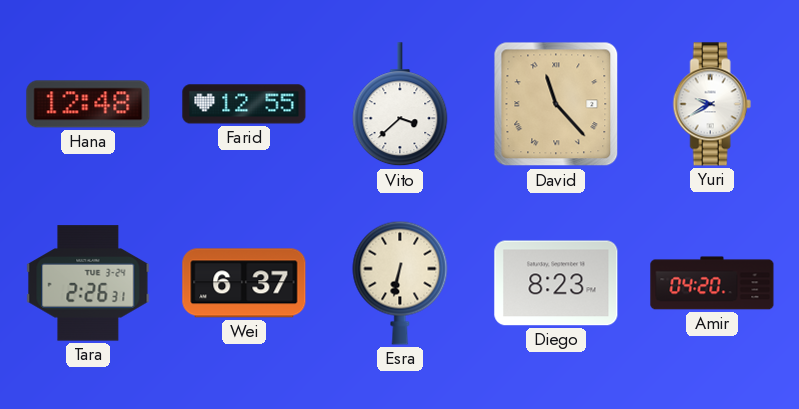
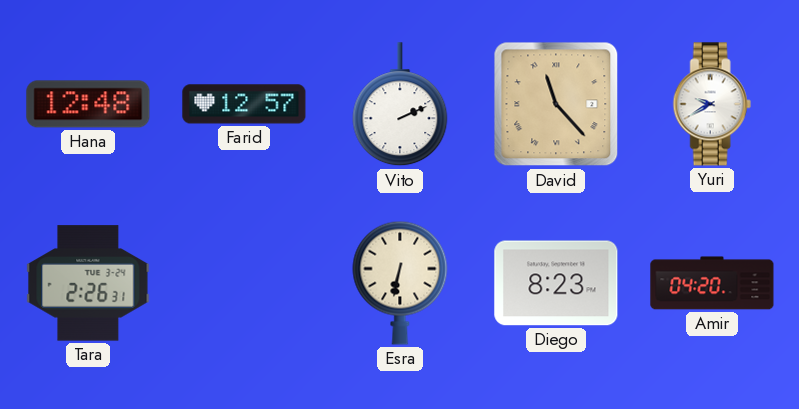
Farid: 12:55 -> 12:57
Vito: 3:38 -> 2:11
Wei: 6:37 -> none
